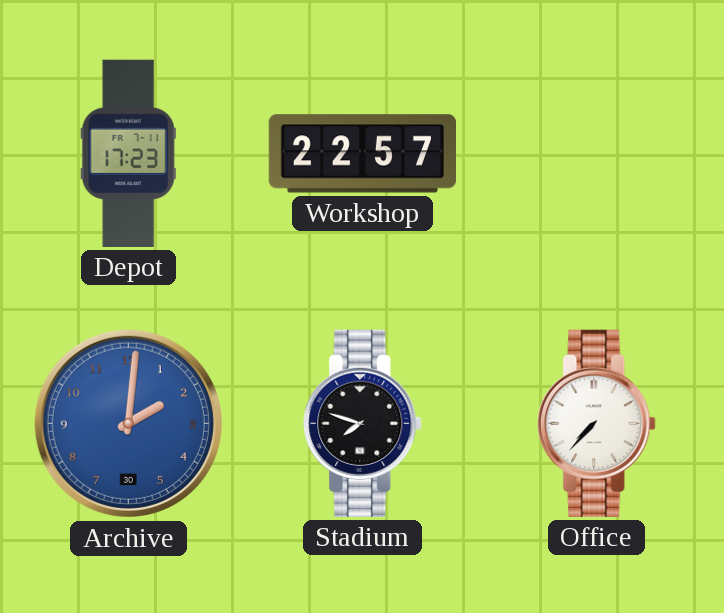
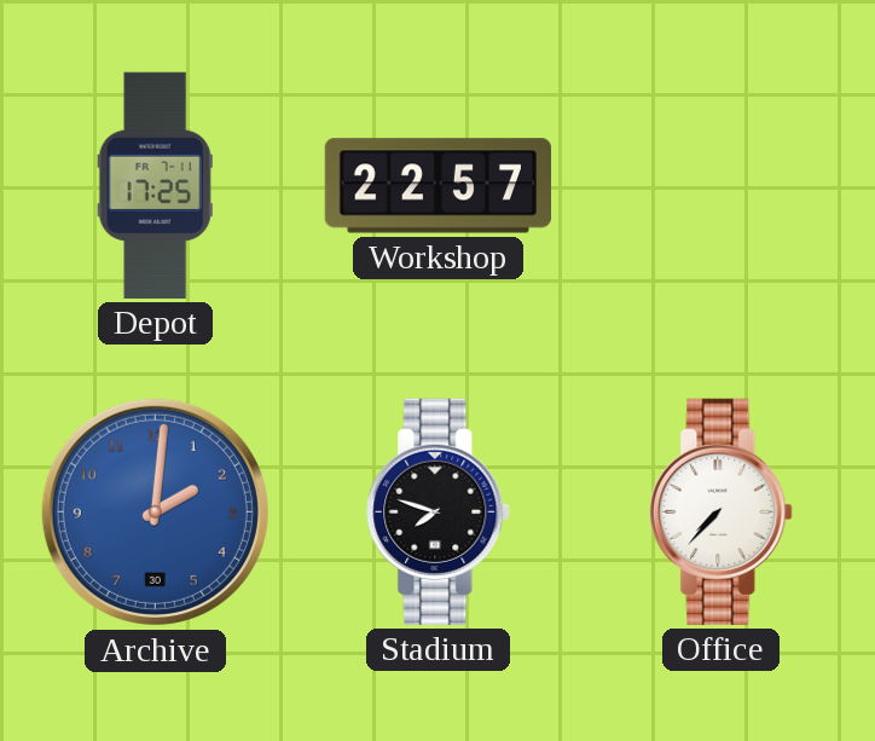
Depot: 17:23 -> 17:25
